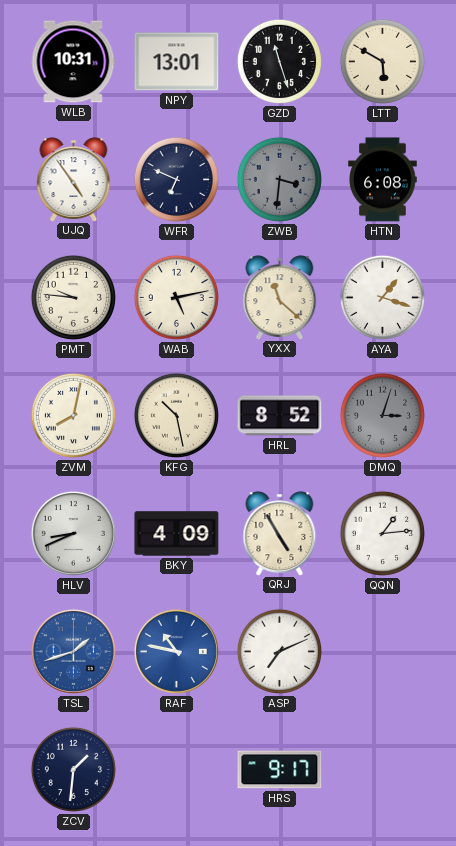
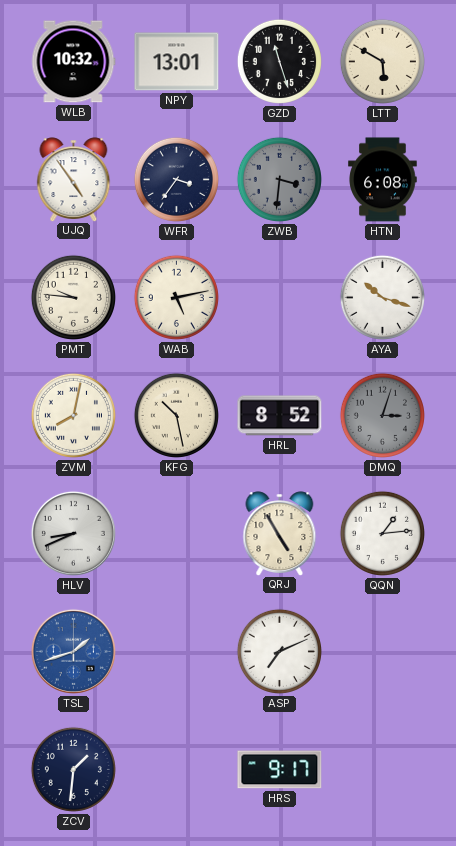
WLB: 10:31 -> 10:32
WFR: 6:49 -> 3:36
YXX: 11:22 -> none
AYA: 1:18 -> 10:18
BKY: 4:09 -> none
RAF: 10:47 -> none
